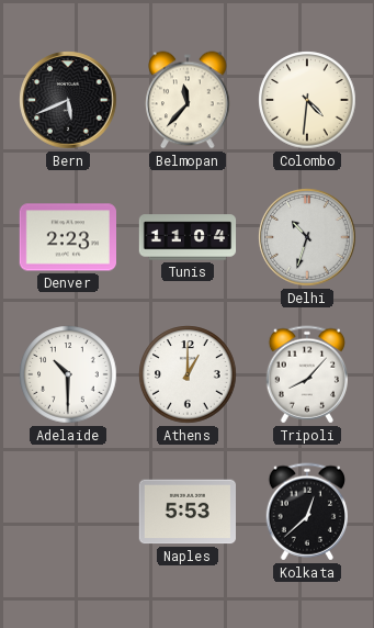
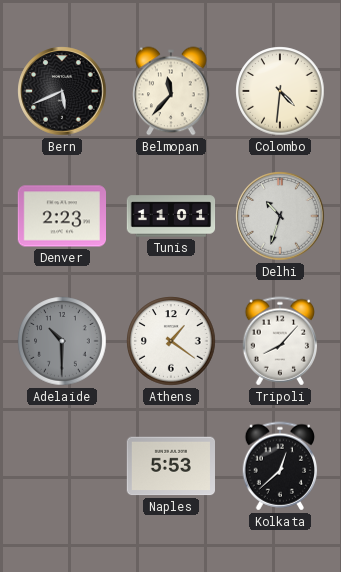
Tunis: 11:04 -> 11:01
Adelaide dial: white -> grey
Athens: 1:00 -> 1:21
